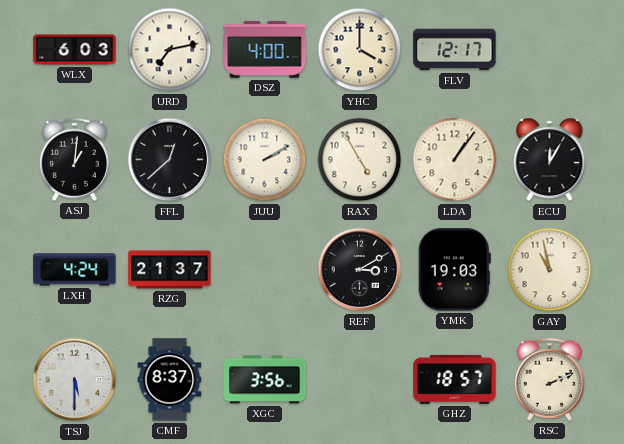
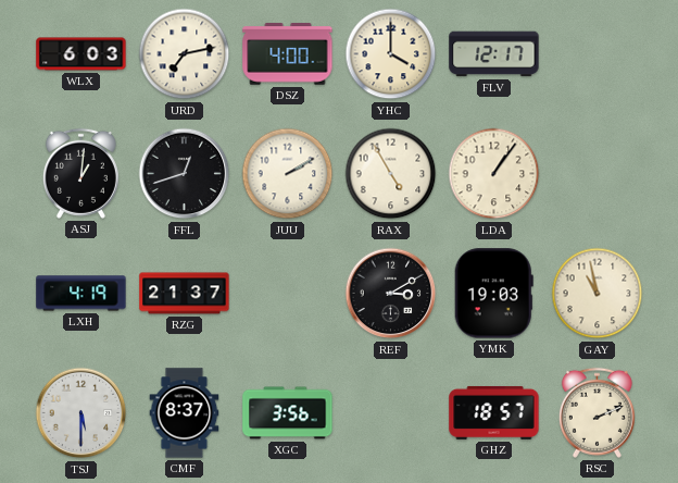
FFL: 12:38 -> 12:42
ECU: 12:05 -> none
LXH: 4:24 -> 4:19
